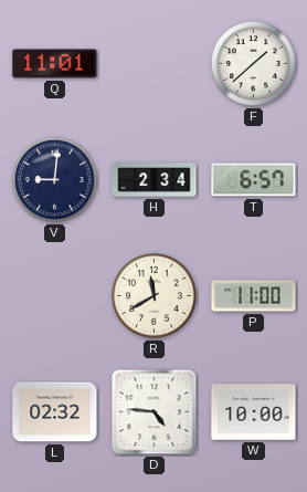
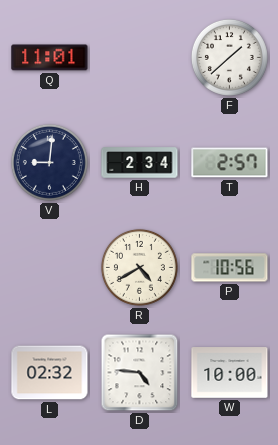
T: 6:57 -> 2:57
R: 11:40 -> 4:40
P: 11:00 -> 10:56
